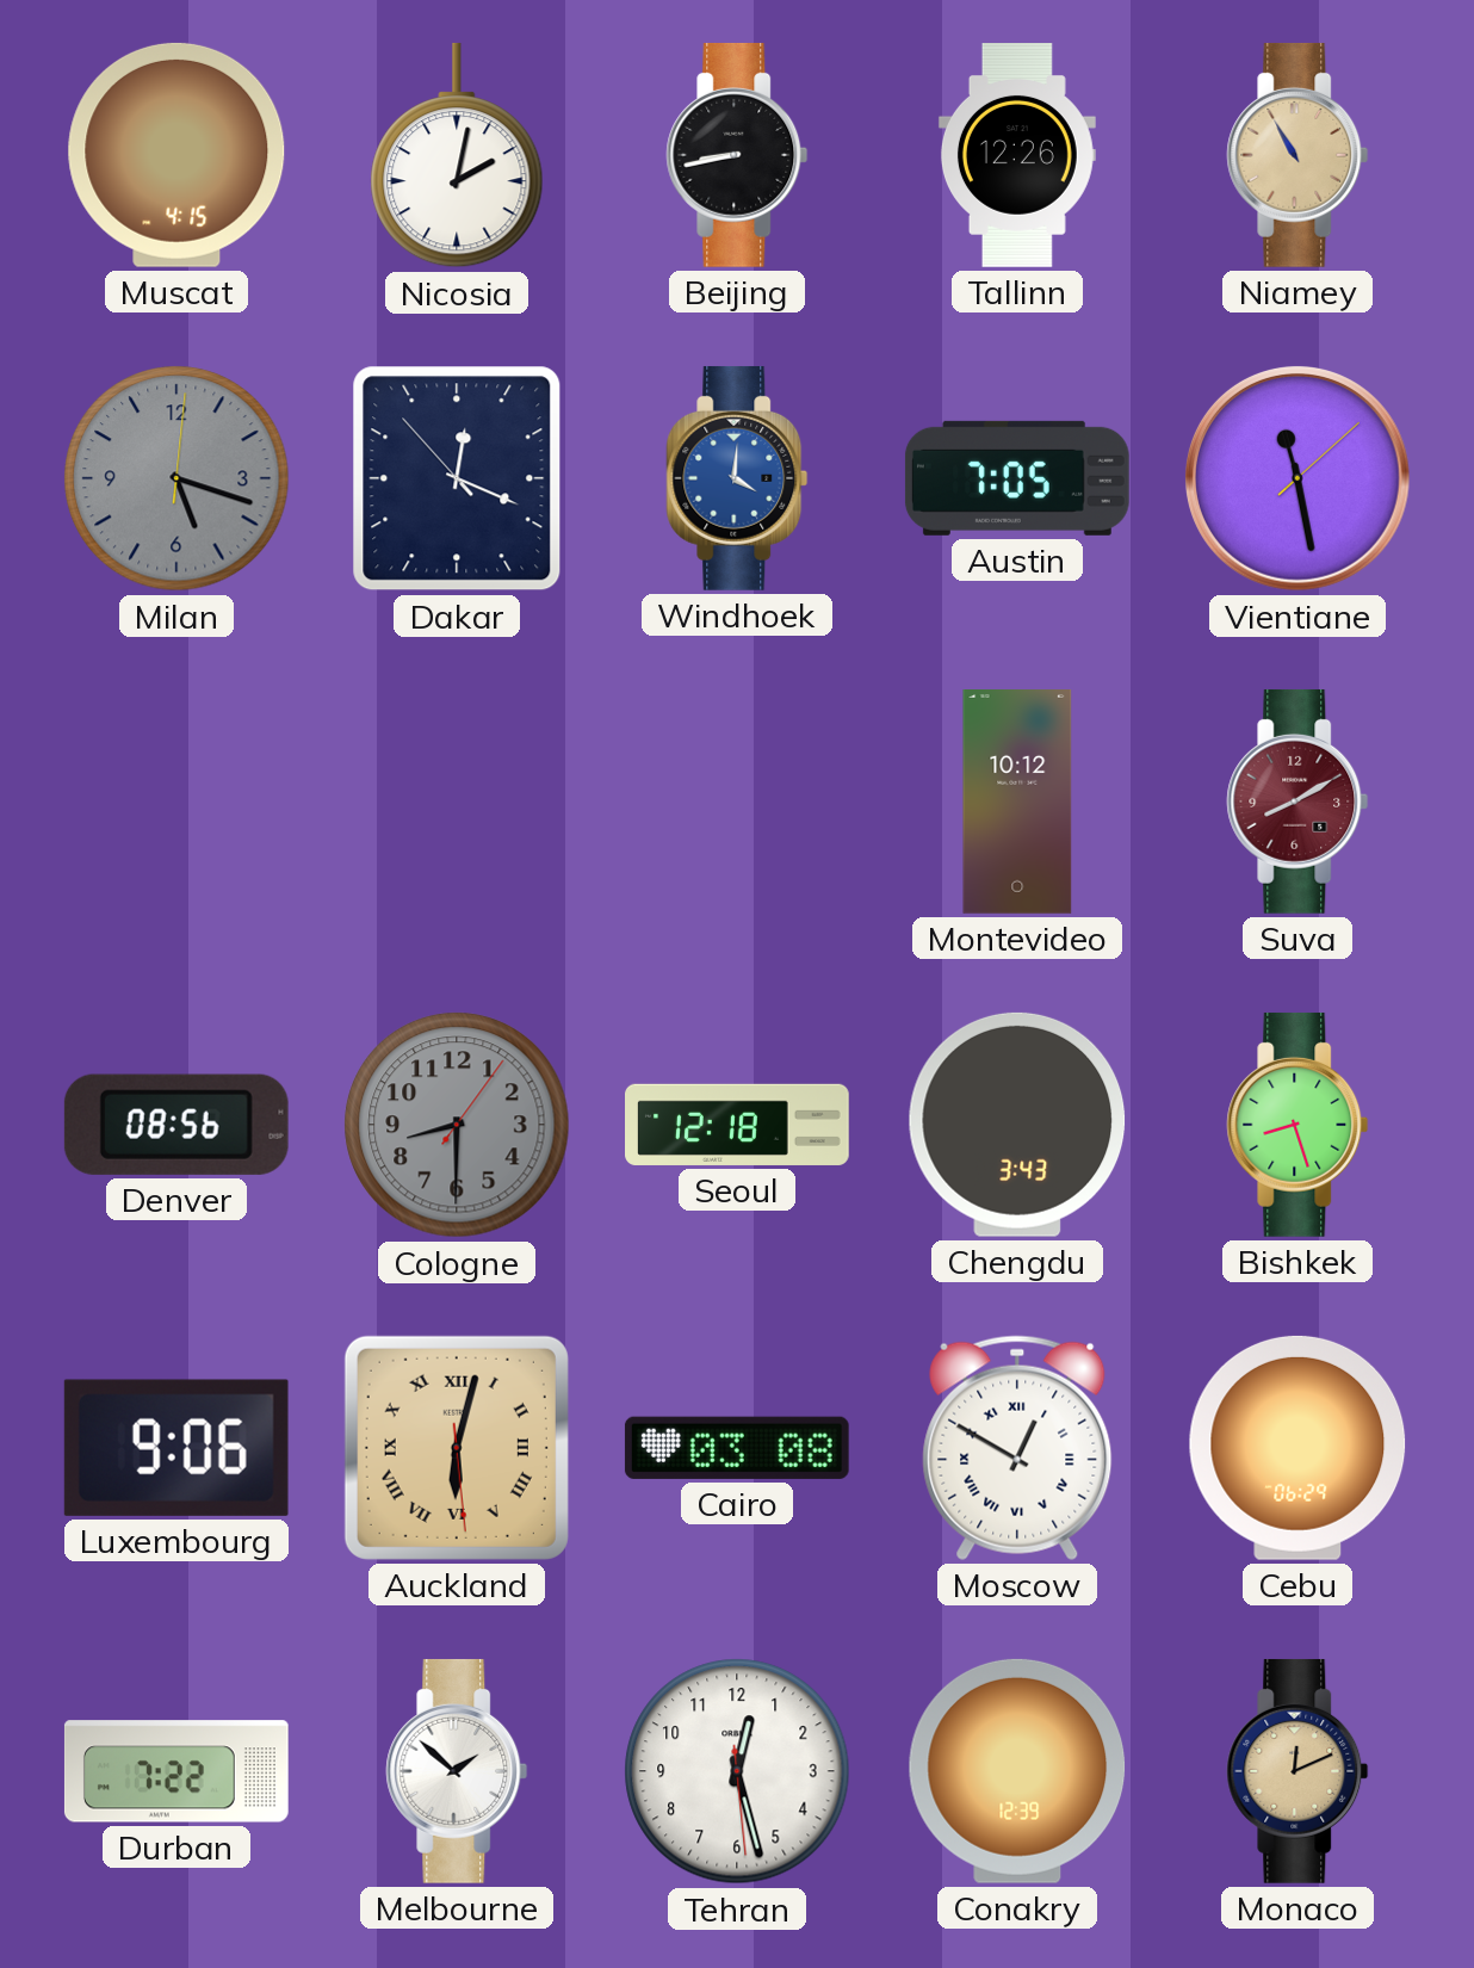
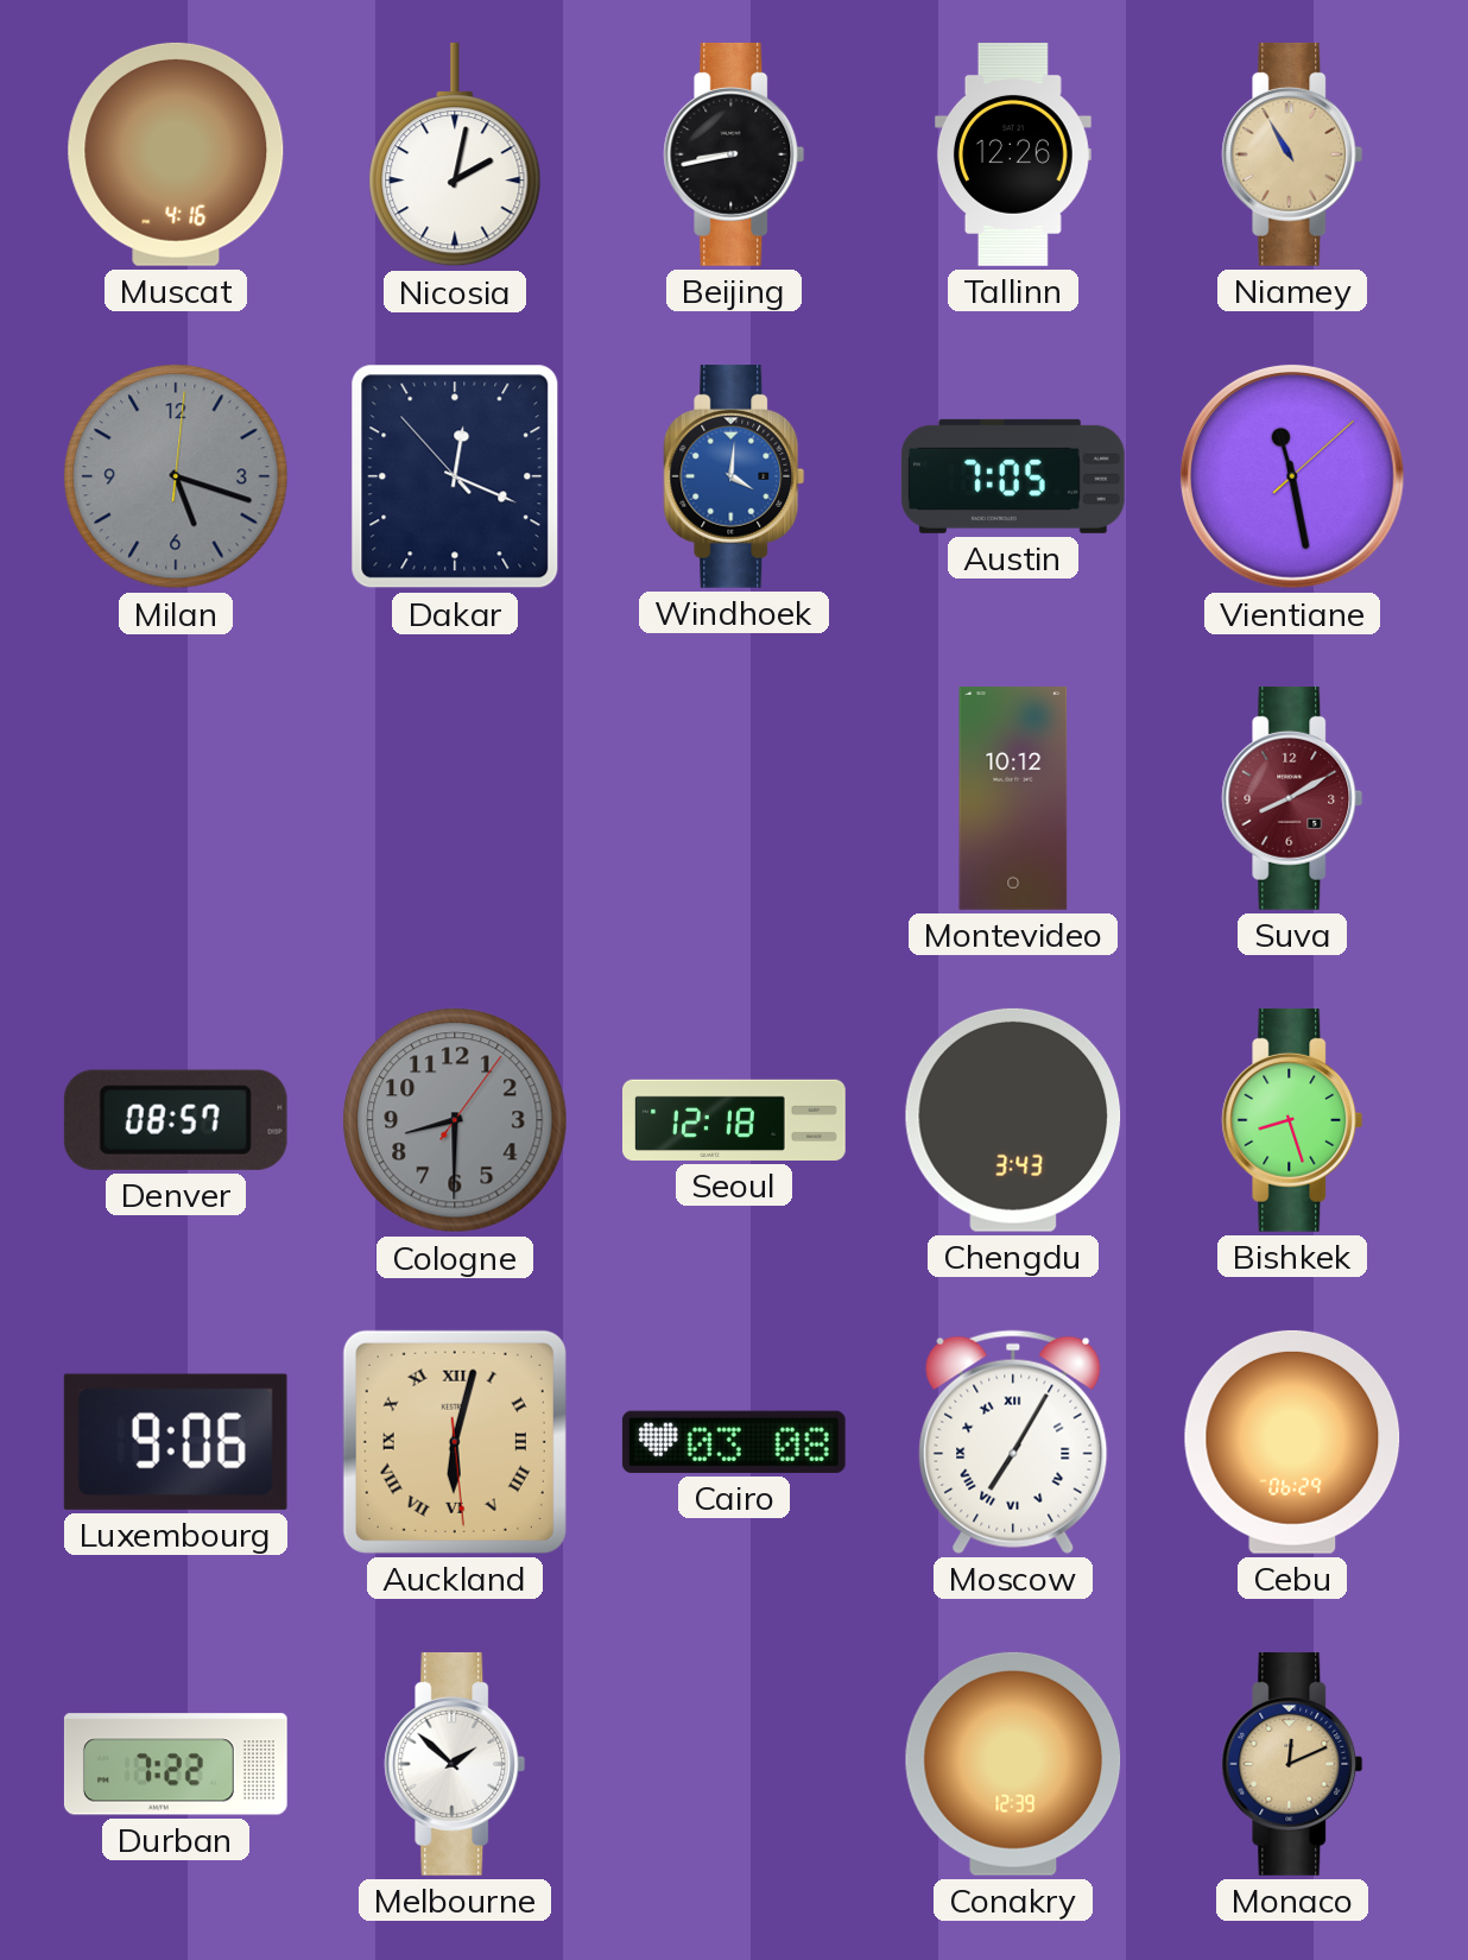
Muscat: 4:15 -> 4:16
Denver: 08:56 -> 08:57
Moscow: 12:50 -> 7:05
Tehran: 12:27 -> none
